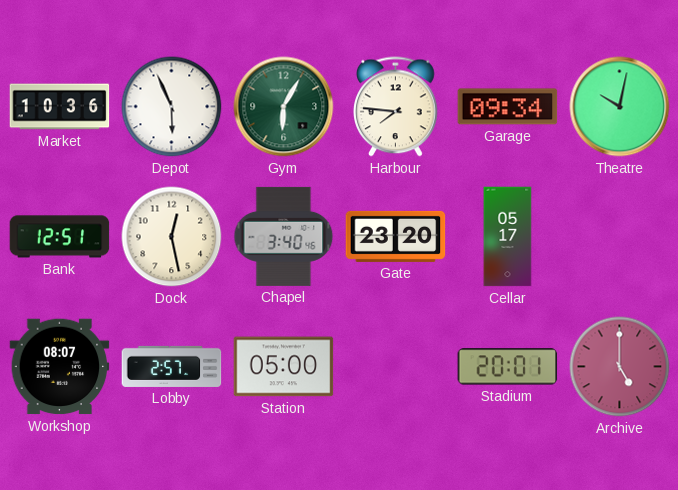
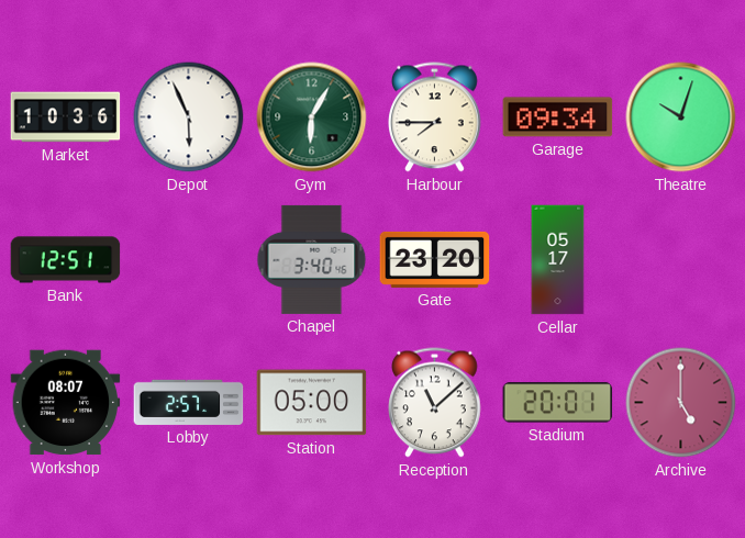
Harbour: 7:46 -> 7:45
Theatre: 10:02 -> 10:03
Dock: 12:28 -> none
Reception: none -> 11:08
